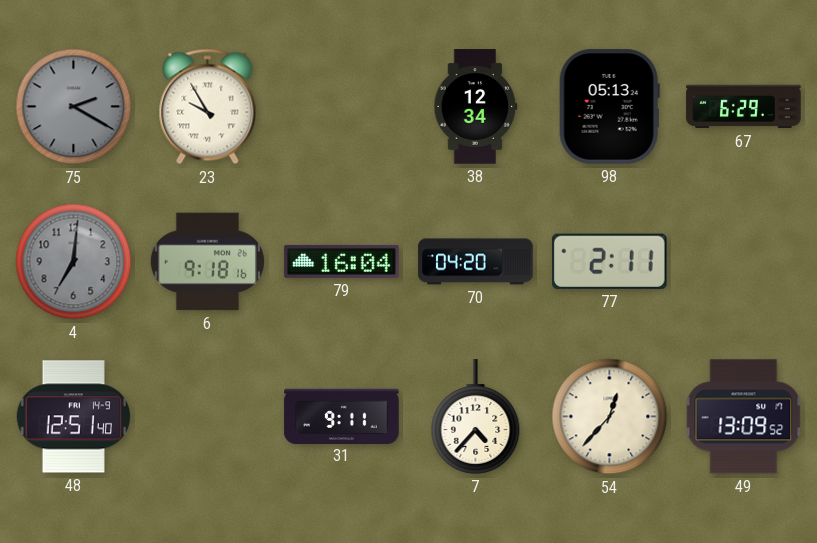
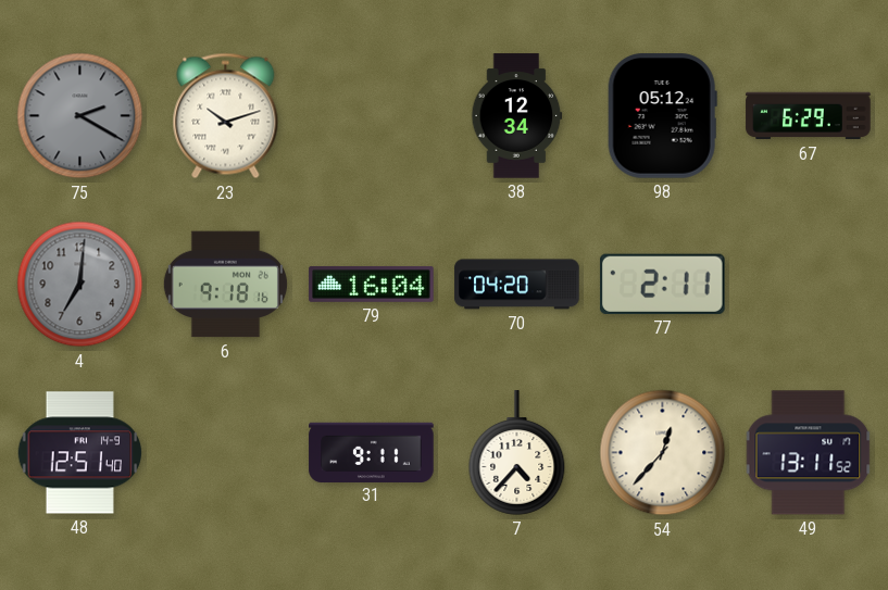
23: 9:55 -> 10:12
98: 05:13 -> 05:12
49: 13:09 -> 13:11
